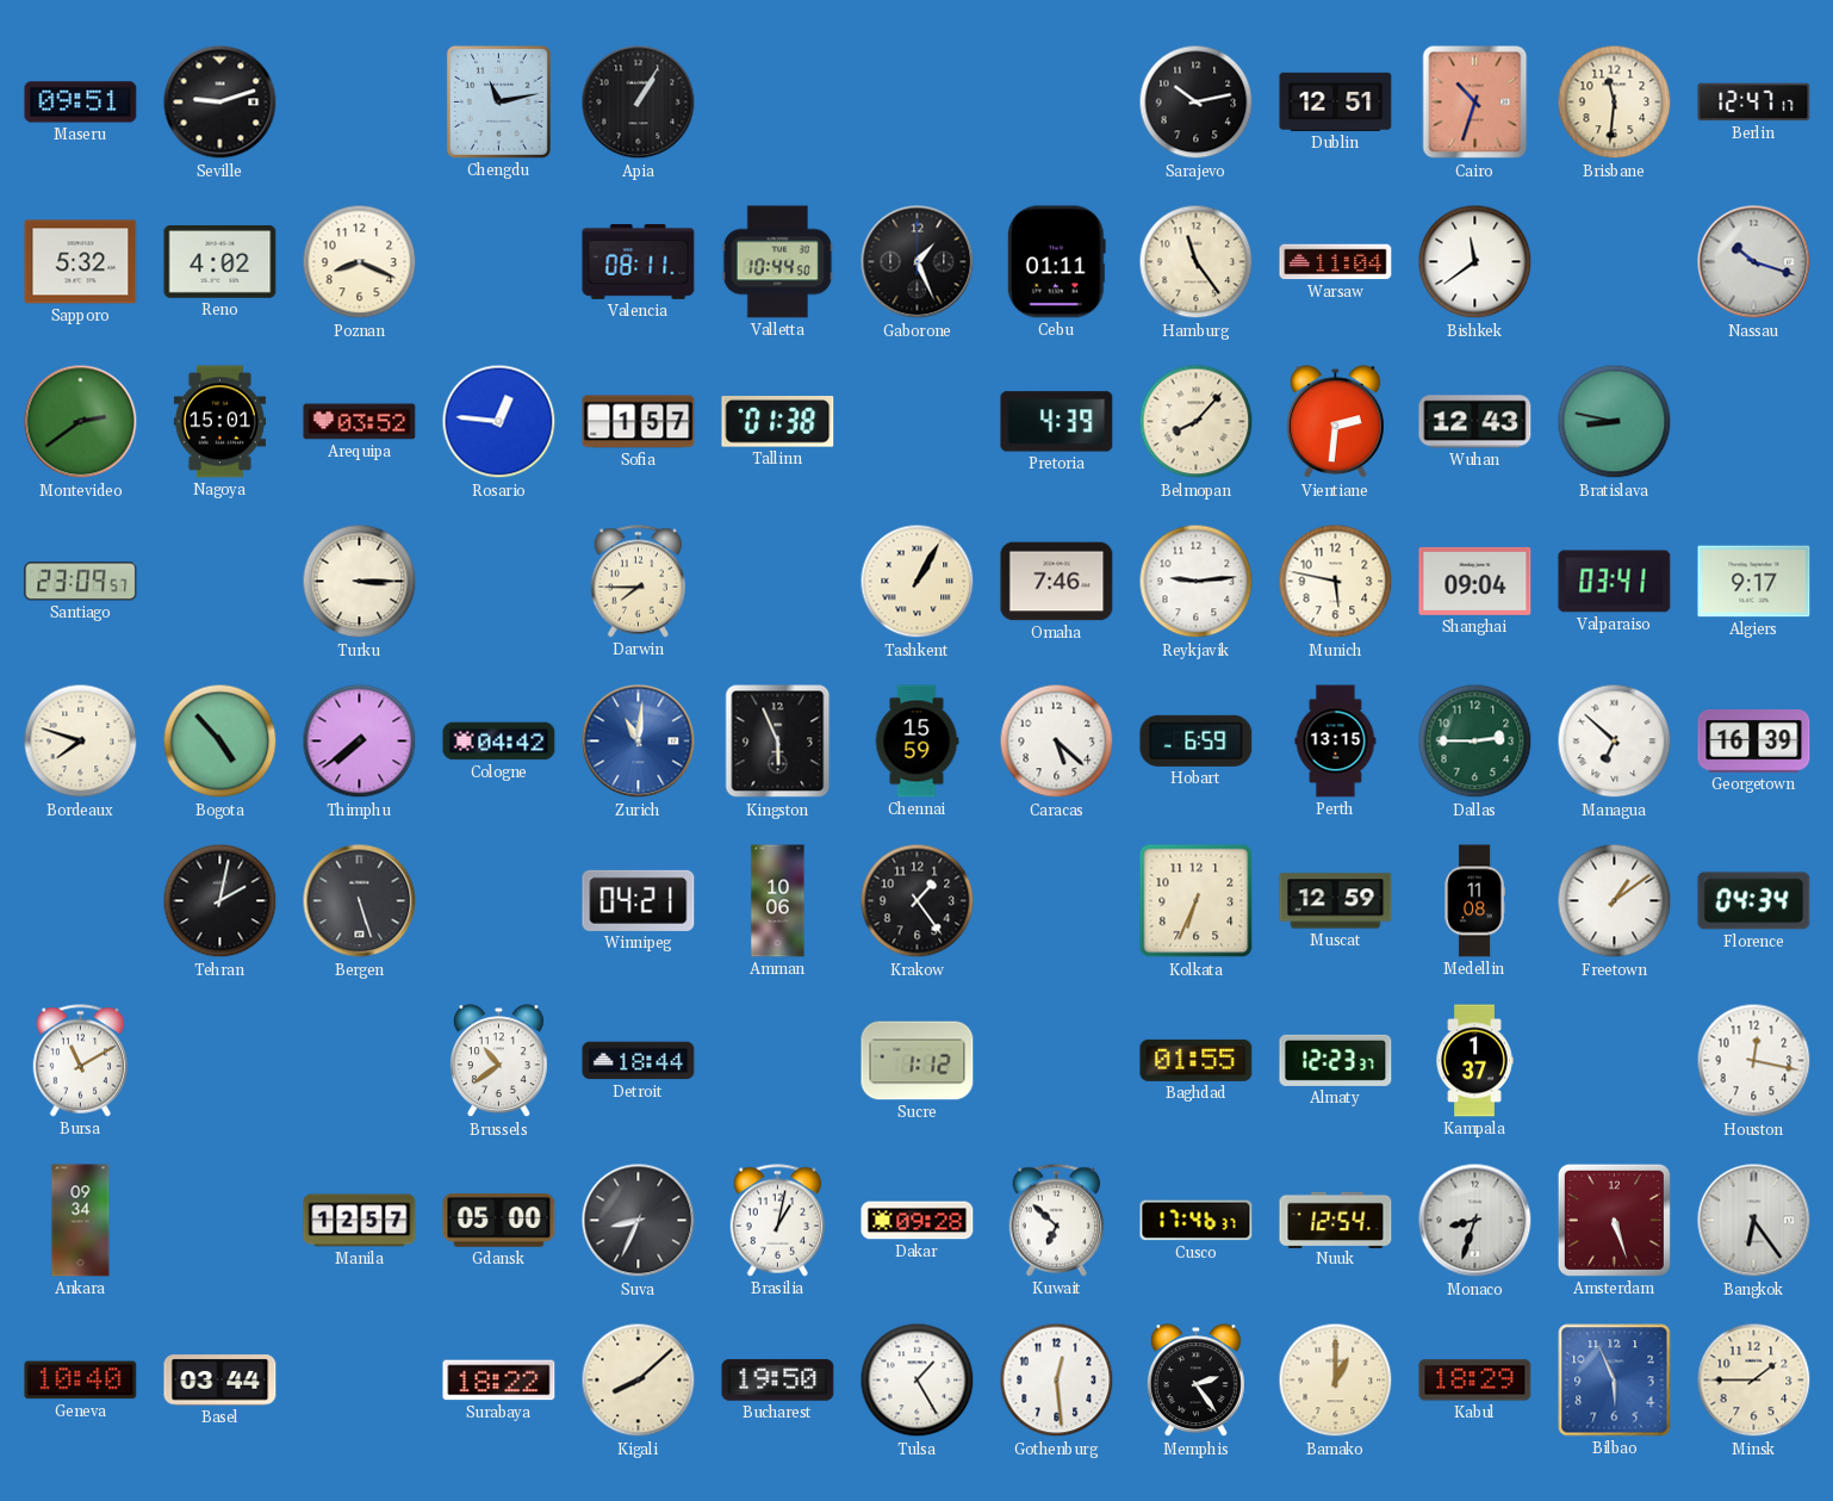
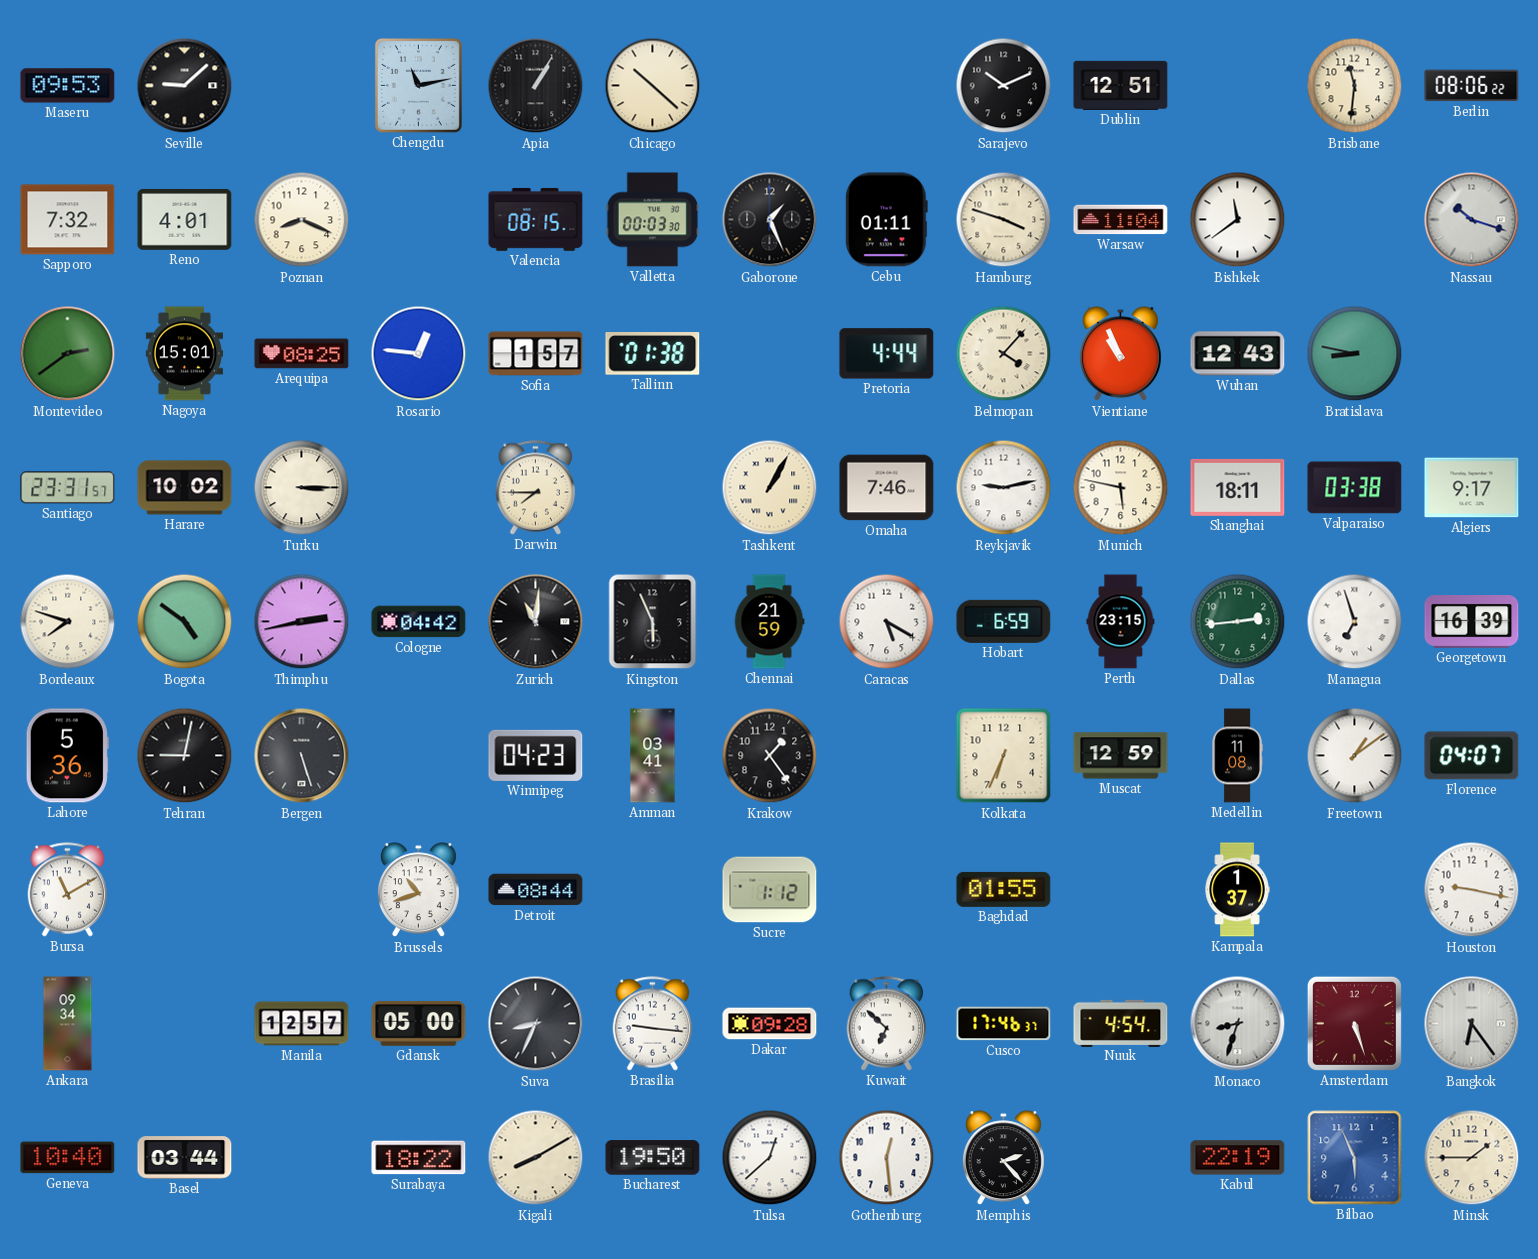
Maseru: 09:51 -> 09:53
Seville: 9:12 -> 9:08
Chicago: none -> 10:22
Sarajevo: 10:13 -> 10:11
Cairo: 10:33 -> none
Berlin: 12:47 -> 08:06
Sapporo: 5:32 -> 7:32
Reno: 4:02 -> 4:01
Valencia: 08:11 -> 08:15
Valletta: 10:44 -> 00:03
Hamburg: 11:24 -> 3:48
Arequipa: 03:52 -> 08:25
Pretoria: 4:39 -> 4:44
Belmopan: 8:07 -> 4:07
Vientiane: 2:31 -> 10:56
Santiago: 23:09 -> 23:31
Harare: none -> 10:02
Reykjavik: 9:14 -> 9:13
Shanghai: 09:04 -> 18:11
Valparaiso: 03:41 -> 03:38
Bogota: 4:53 -> 4:51
Thimphu: 7:39 -> 2:43
Zurich dial: blue -> black
Chennai: 15:59 -> 21:59
Caracas: 5:22 -> 5:20
Perth: 13:15 -> 23:15
Dallas: 2:45 -> 2:44
Managua: 6:52 -> 6:57
Lahore: none -> 5:36
Tehran: 2:02 -> 9:02
Winnipeg: 04:21 -> 04:23
Amman: 10:06 -> 03:41
Florence: 04:34 -> 04:07
Brussels: 10:39 -> 10:42
Detroit: 18:44 -> 08:44
Almaty: 12:23 -> none
Houston: 12:17 -> 9:17
Brasilia: 1:02 -> 9:16
Nuuk: 12:54 -> 4:54
Kigali: 8:08 -> 8:10
Tulsa: 1:25 -> 12:38
Memphis: 2:24 -> 2:23
Bamako: 1:00 -> none
Kabul: 18:29 -> 22:19
